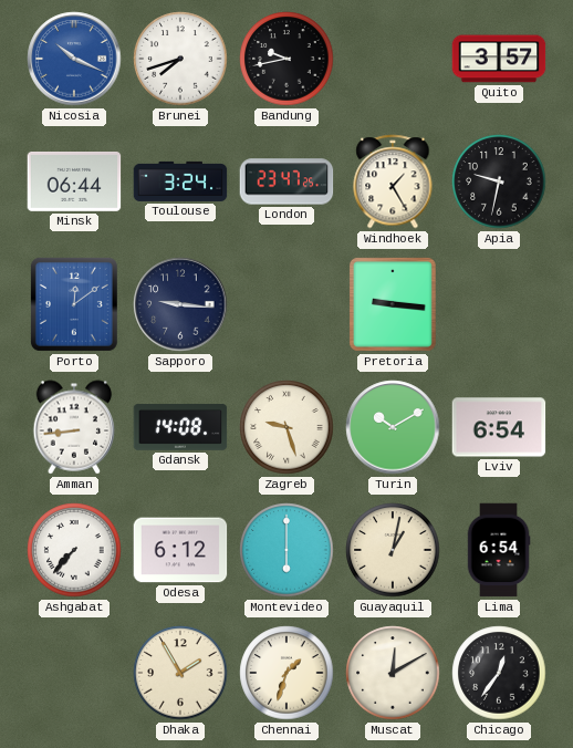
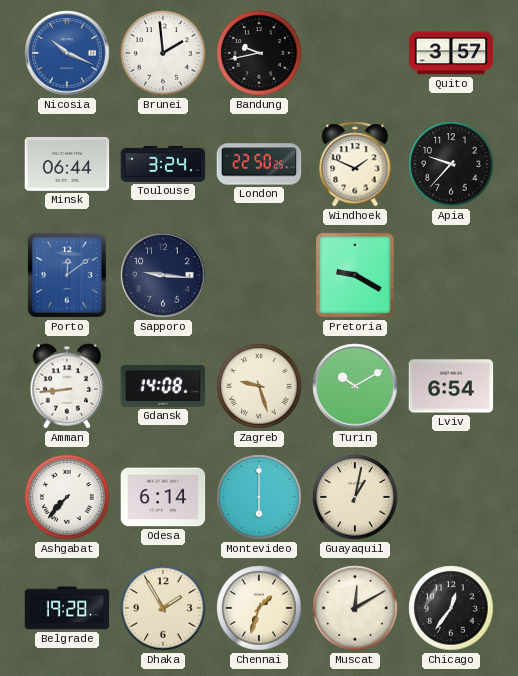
Brunei: 7:42 -> 1:59
London: 23:47 -> 22:50
Windhoek: 1:25 -> 1:49
Apia: 9:32 -> 9:37
Pretoria: 9:16 -> 9:20
Odesa: 6:12 -> 6:14
Lima: 6:54 -> none
Belgrade: none -> 19:28
